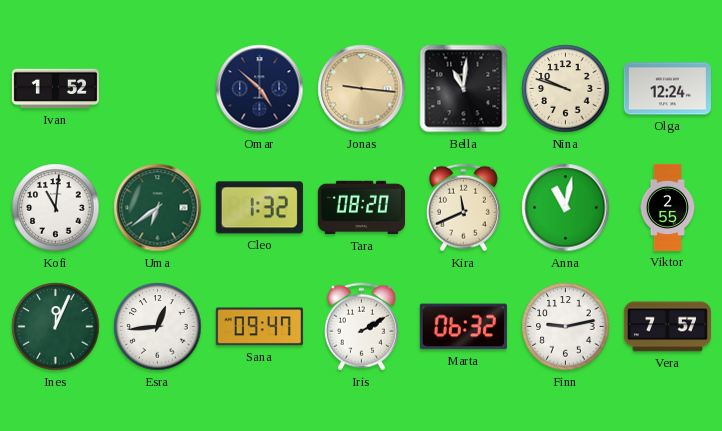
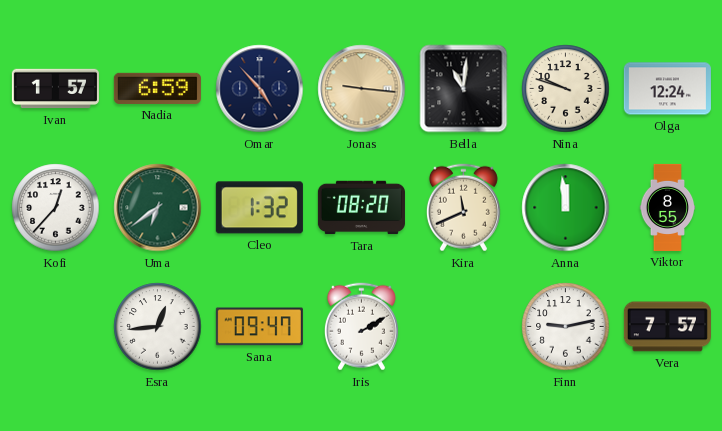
Ivan: 1:52 -> 1:57
Nadia: none -> 6:59
Omar: 4:52 -> 4:53
Kofi: 11:01 -> 12:37
Anna: 11:02 -> 11:59
Viktor: 2:55 -> 8:55
Ines: 12:04 -> none
Marta: 06:32 -> none
